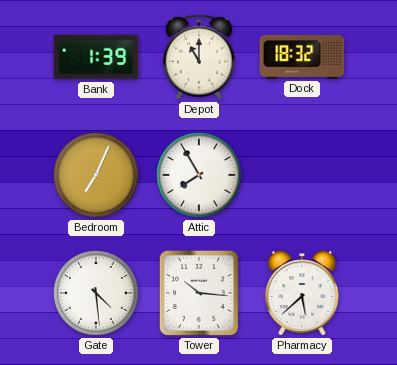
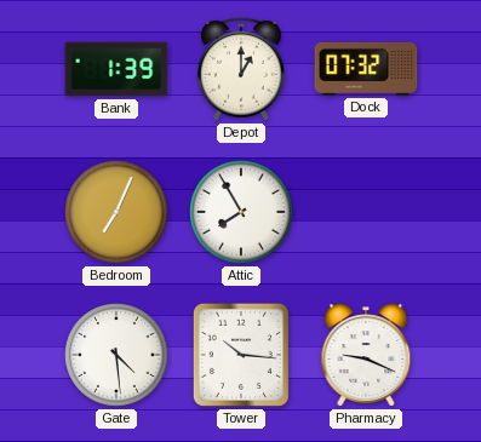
Depot: 11:00 -> 1:00
Dock: 18:32 -> 07:32
Pharmacy: 5:38 -> 9:19
